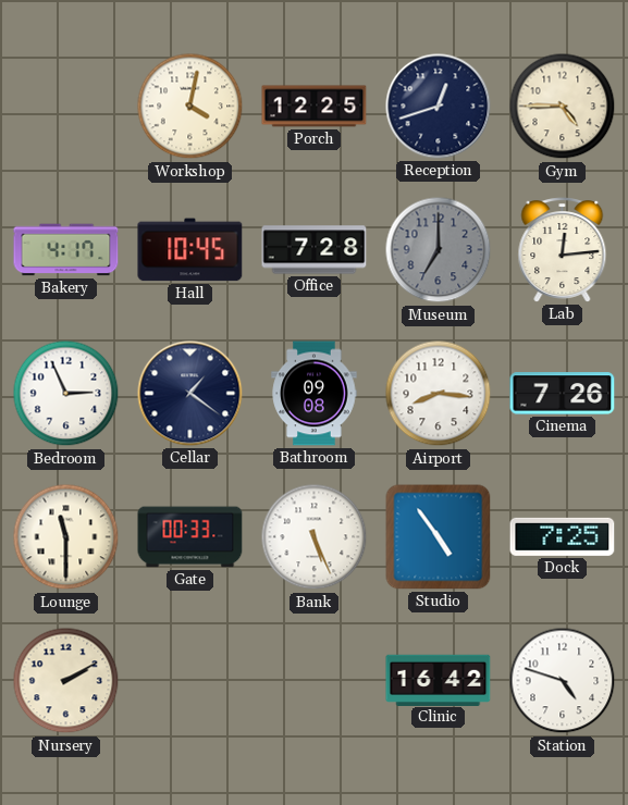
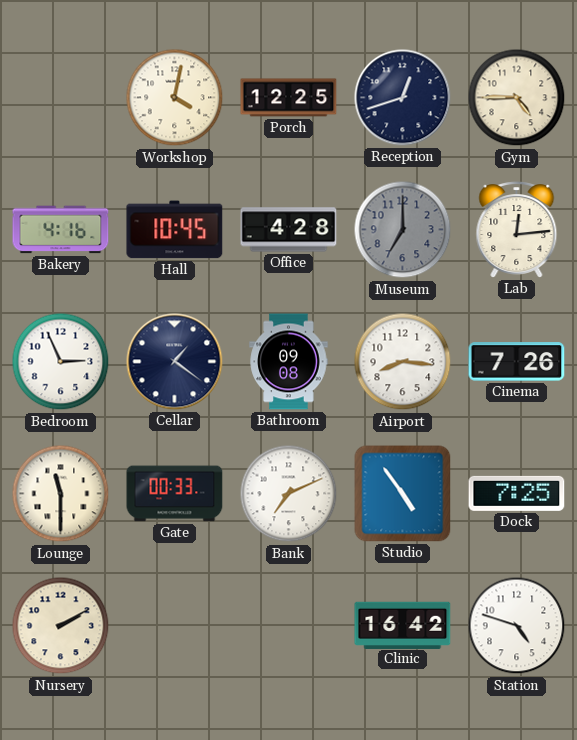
Bakery: 4:17 -> 4:16
Office: 7:28 -> 4:28
Bank: 5:26 -> 7:11
